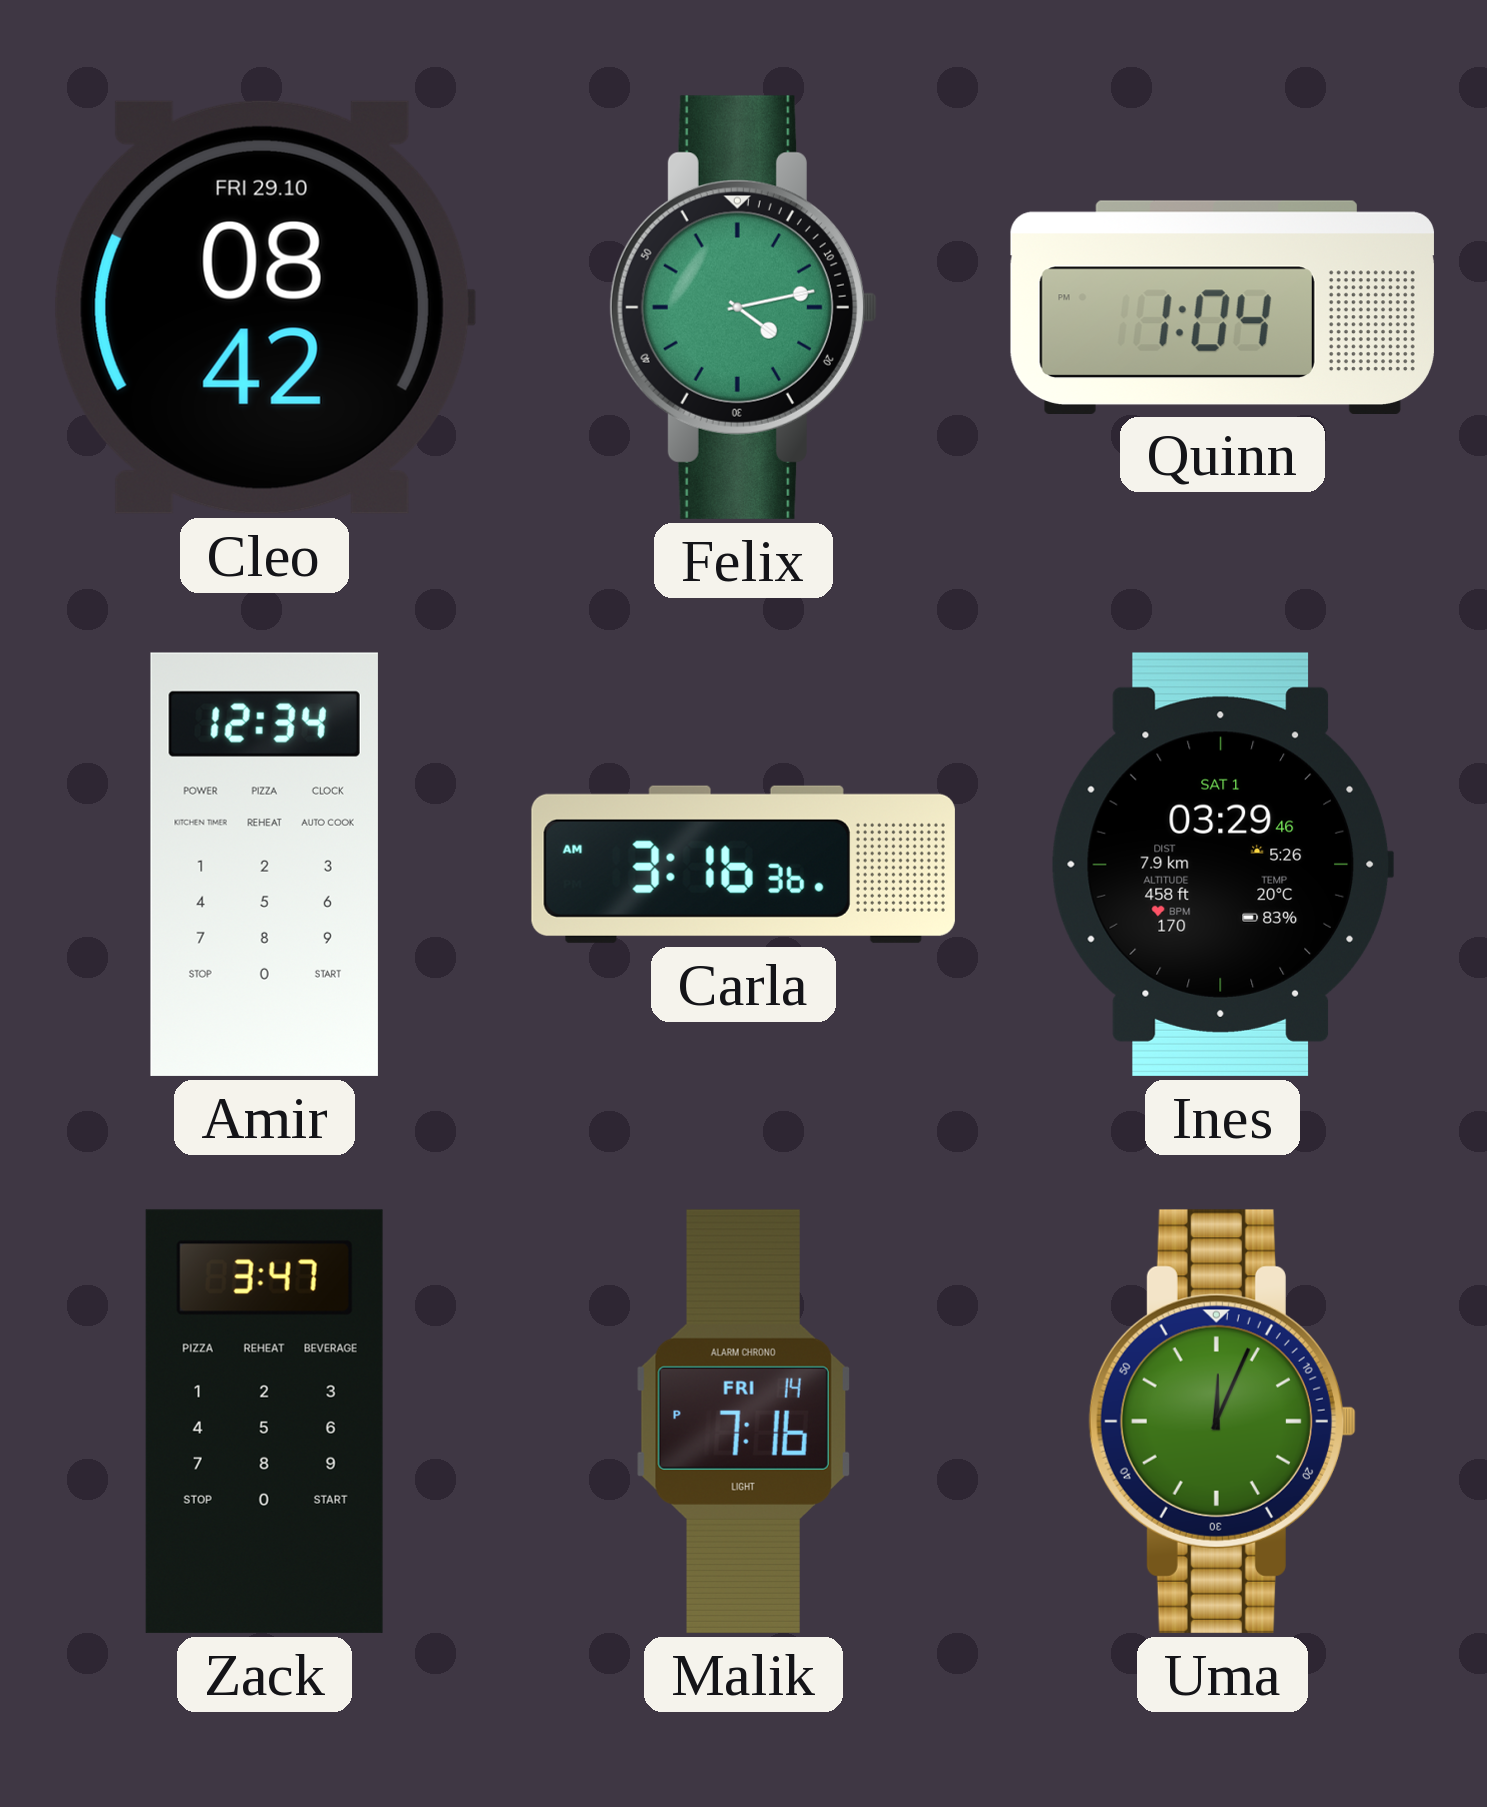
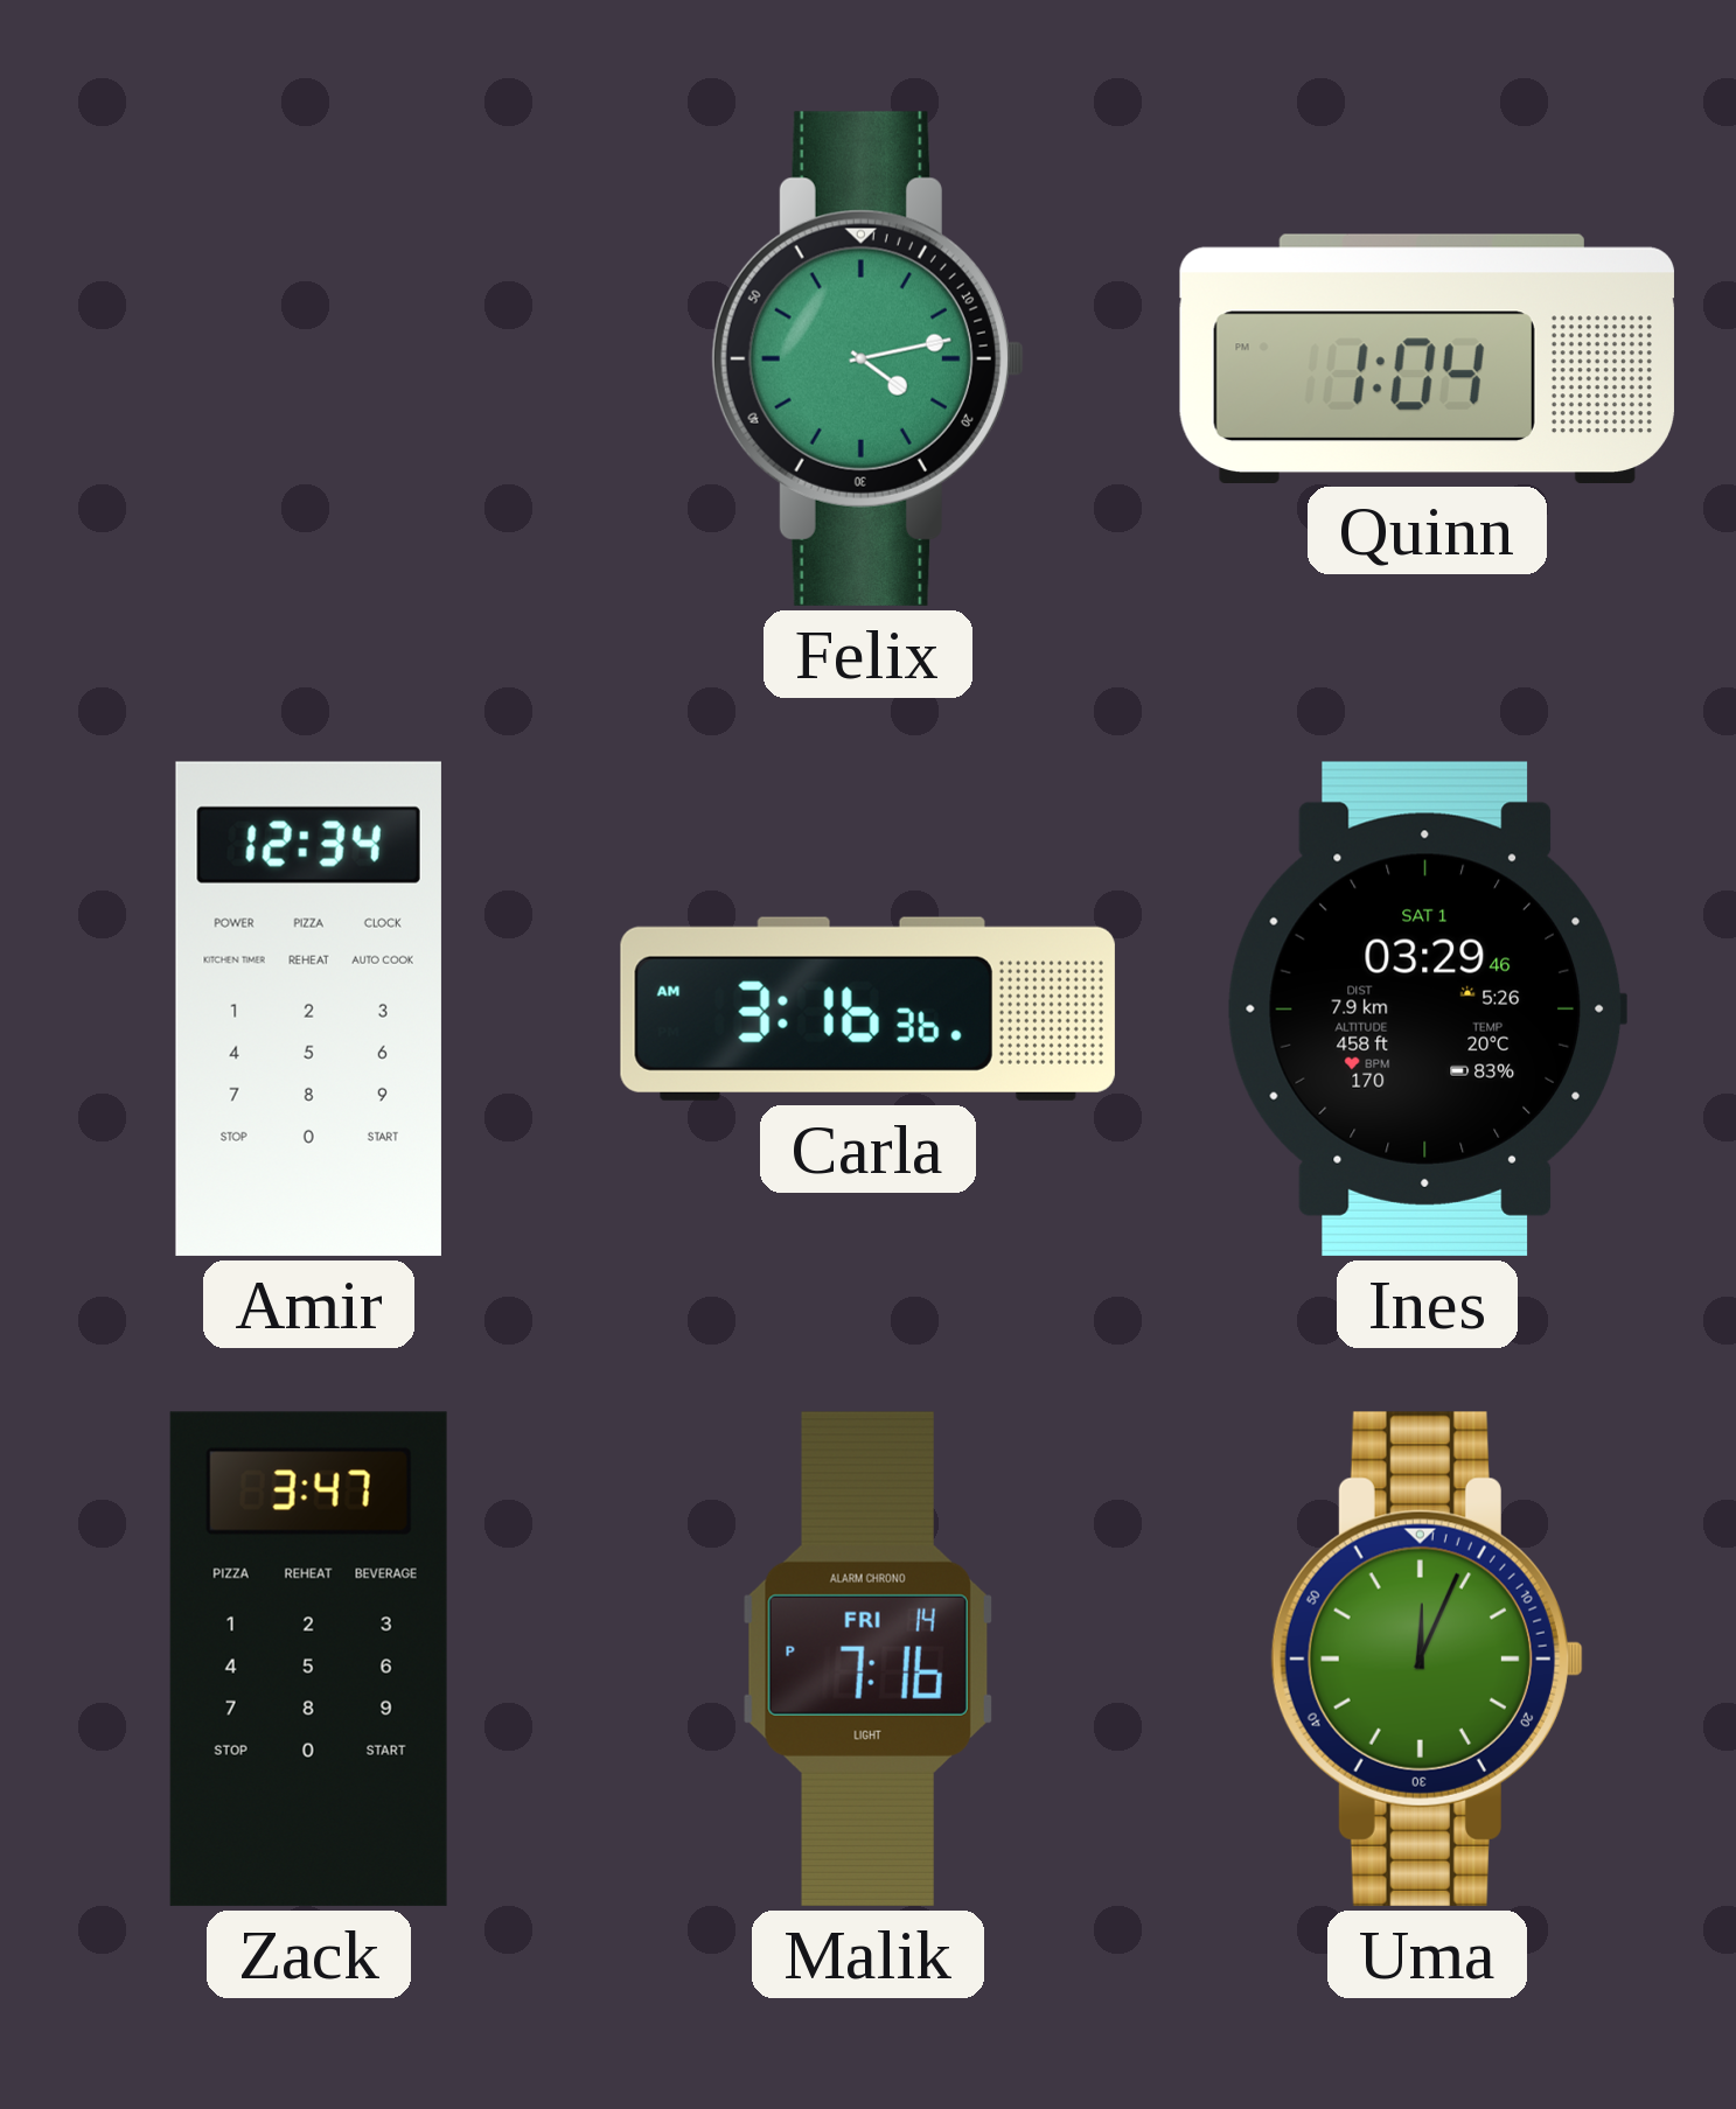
Cleo: 08:42 -> none
